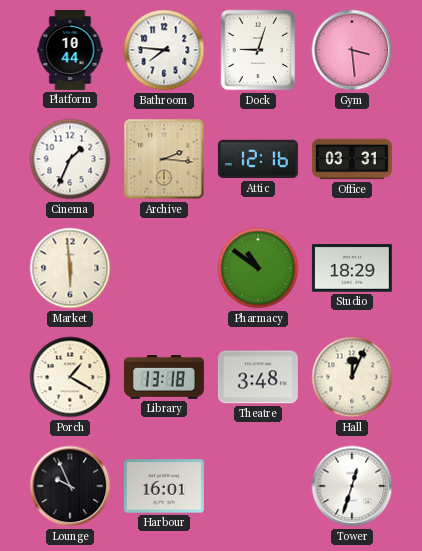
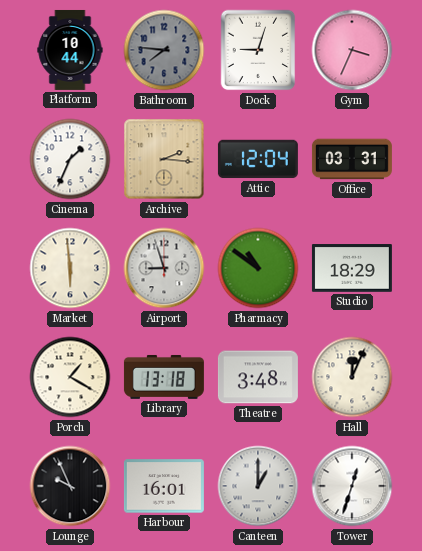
Bathroom dial: white -> grey
Gym: 3:29 -> 3:34
Attic: 12:16 -> 12:04
Airport: none -> 8:57
Canteen: none -> 1:00
